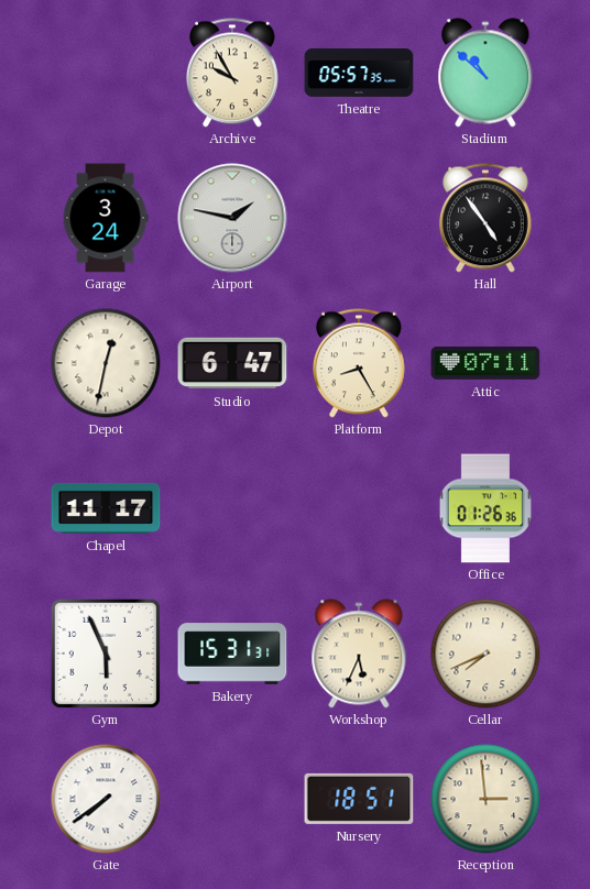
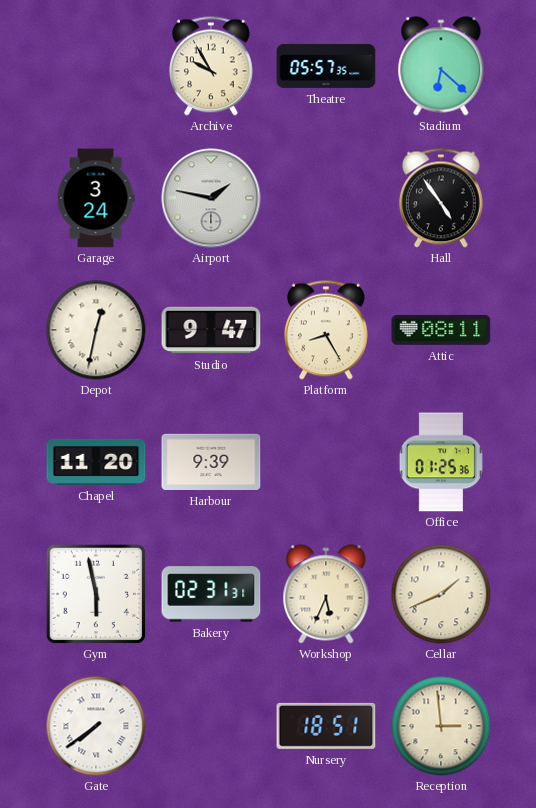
Stadium: 10:52 -> 6:22
Studio: 6:47 -> 9:47
Attic: 07:11 -> 08:11
Chapel: 11:17 -> 11:20
Harbour: none -> 9:39
Office: 01:26 -> 01:25
Gym: 5:56 -> 5:58
Bakery: 15:31 -> 02:31
Cellar: 7:41 -> 1:41
